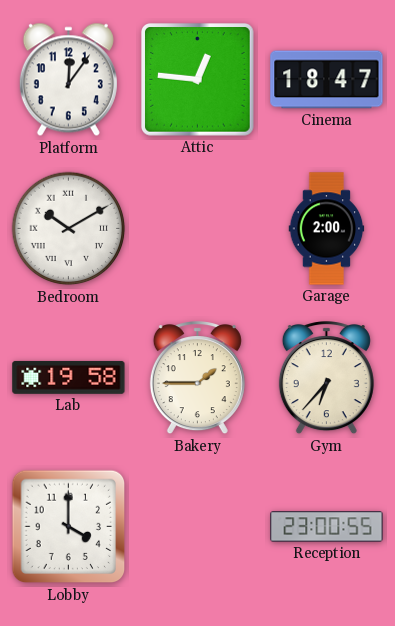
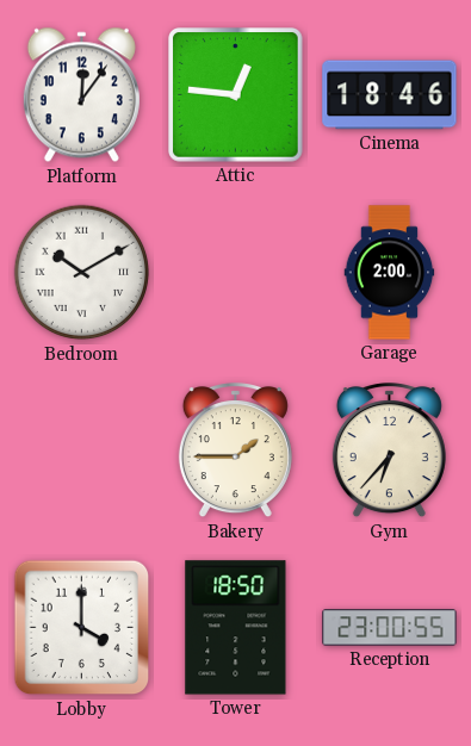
Cinema: 18:47 -> 18:46
Lab: 19:58 -> none
Tower: none -> 18:50
